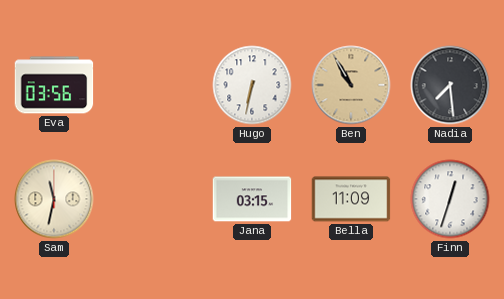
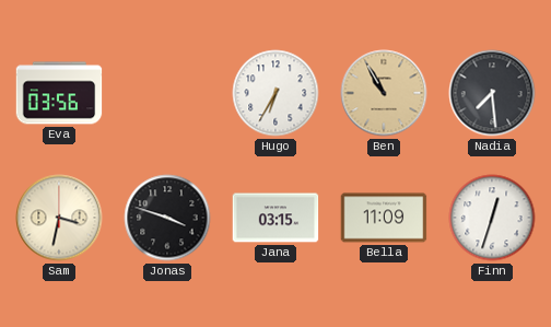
Hugo: 6:32 -> 6:35
Sam: 11:32 -> 3:32
Jonas: none -> 3:48
